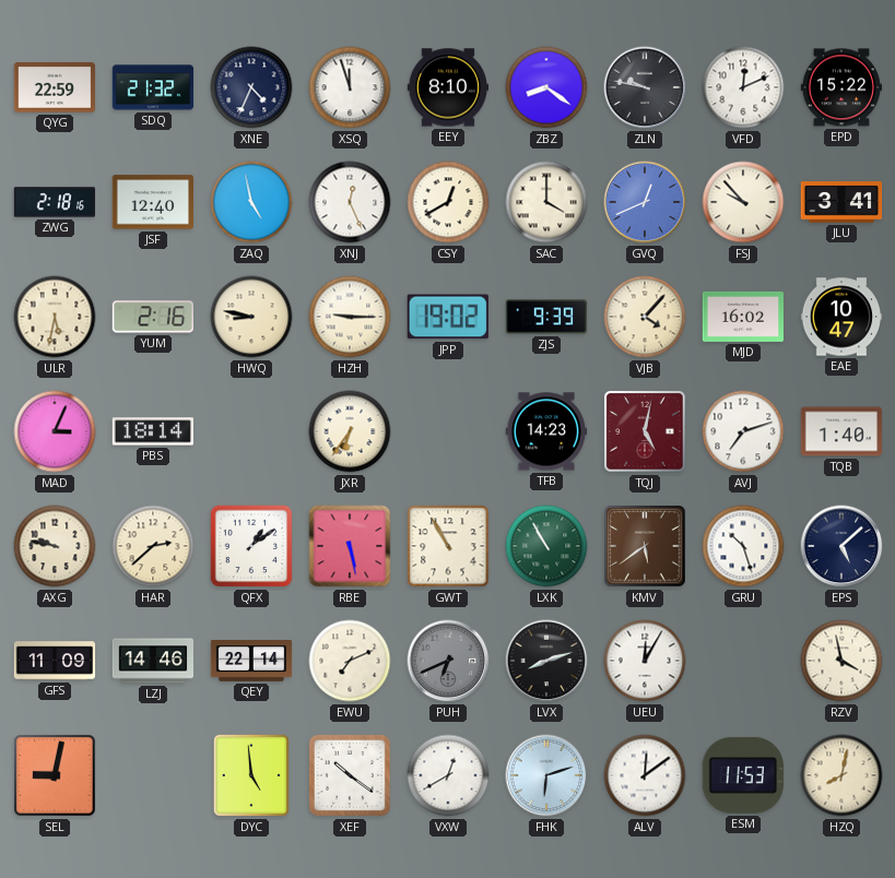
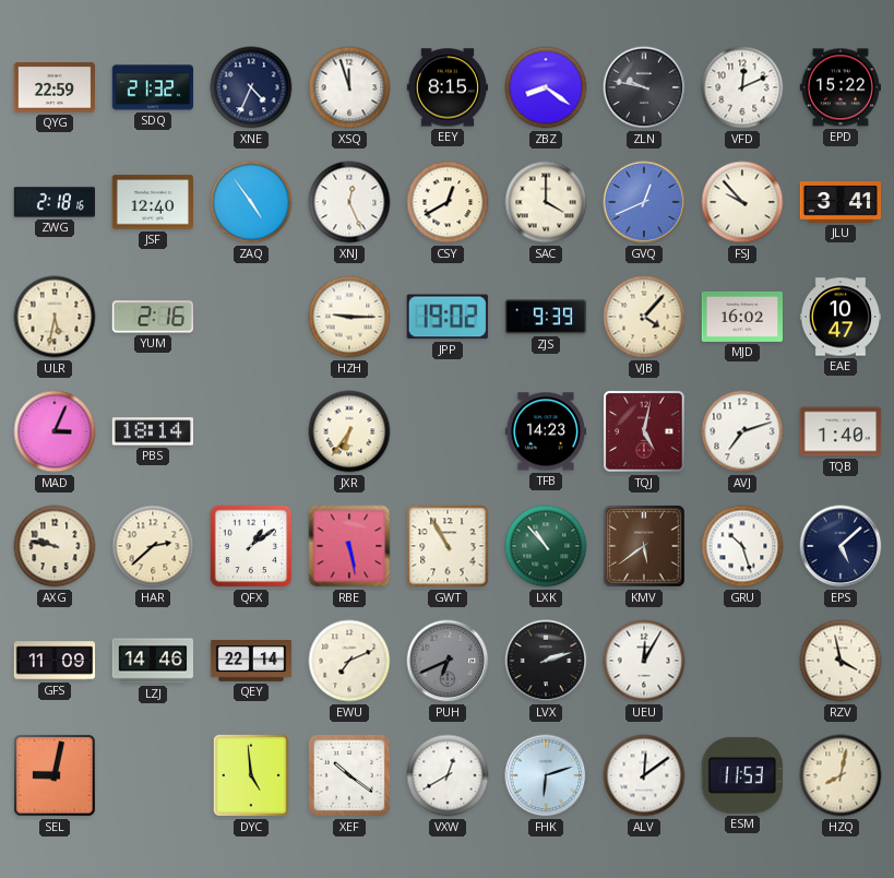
EEY: 8:10 -> 8:15
ZAQ: 4:58 -> 4:54
HWQ: 8:47 -> none
LXK: 10:55 -> 10:53
LVX: 8:12 -> 2:12
